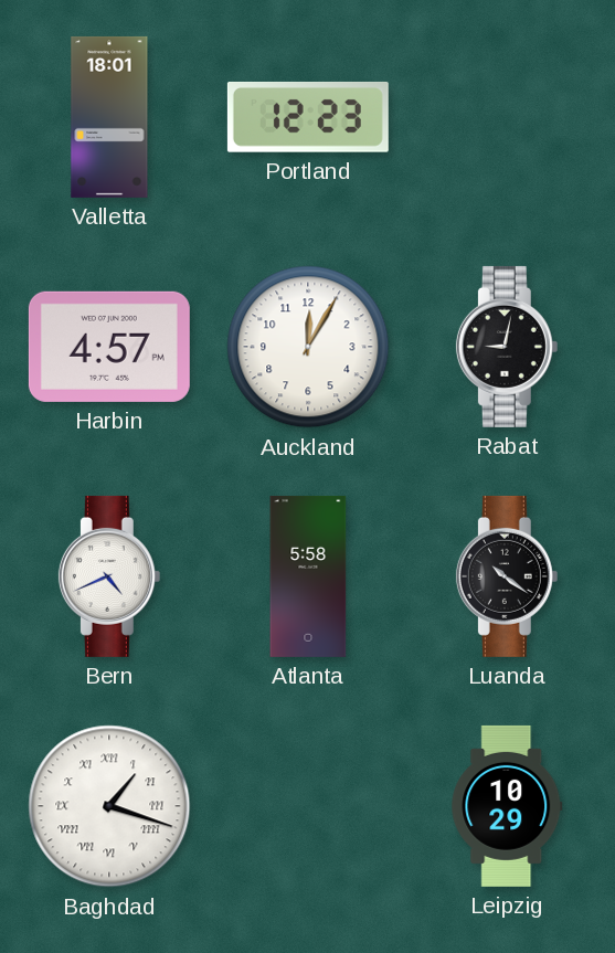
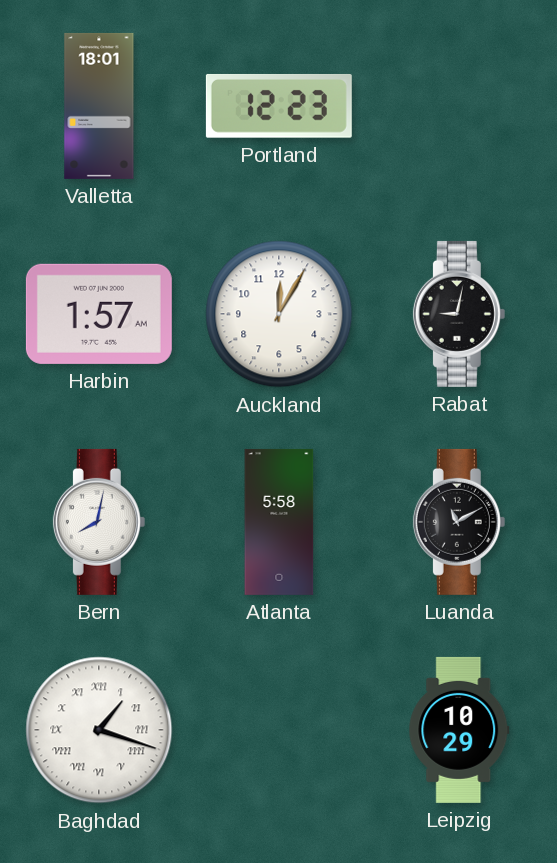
Harbin: 4:57 -> 1:57
Bern: 4:41 -> 8:02
Luanda: 10:21 -> 11:10
